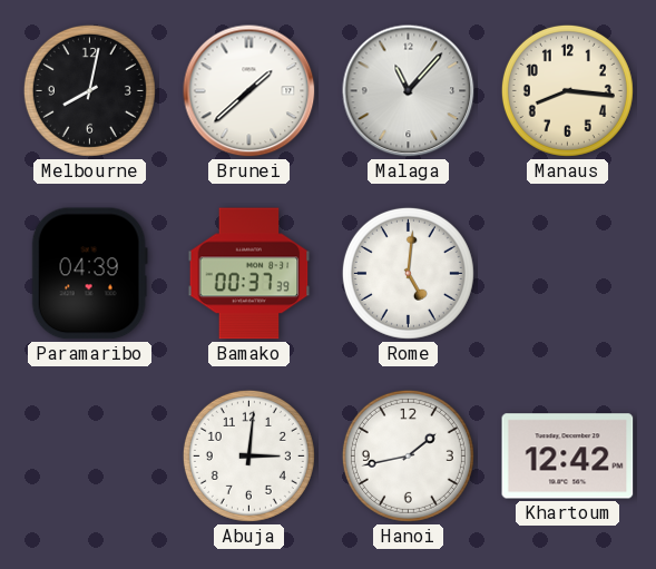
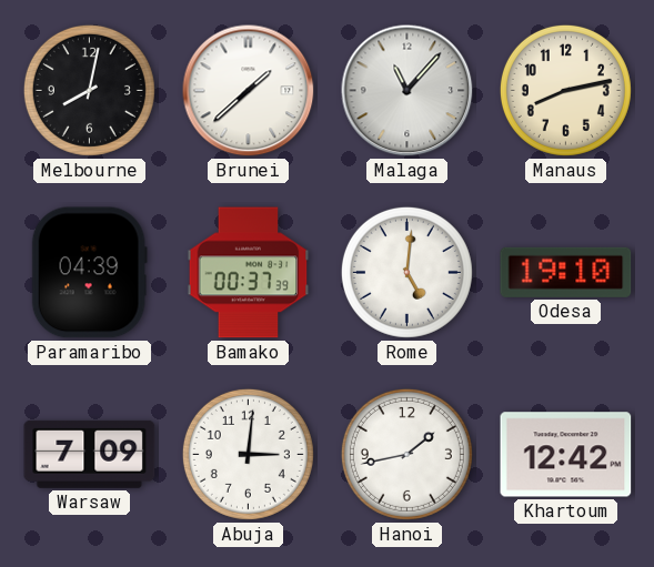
Manaus: 8:16 -> 8:13
Odesa: none -> 19:10
Warsaw: none -> 7:09
